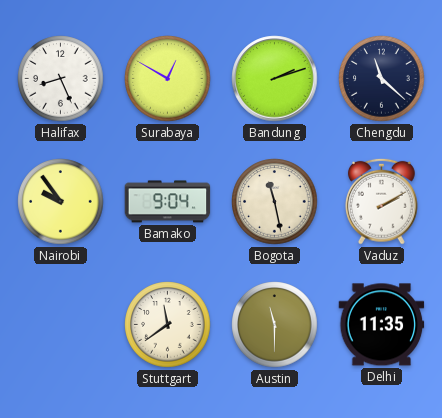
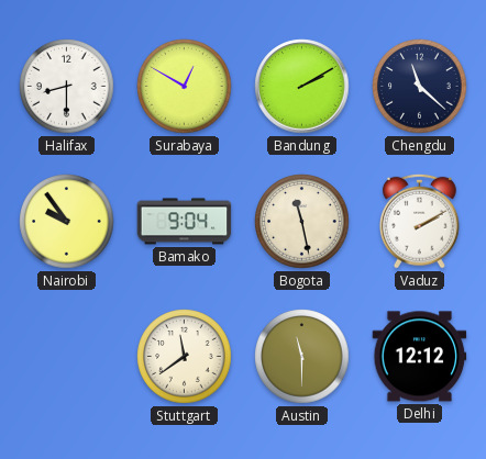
Halifax: 8:26 -> 8:30
Bandung: 2:12 -> 2:10
Delhi: 11:35 -> 12:12
